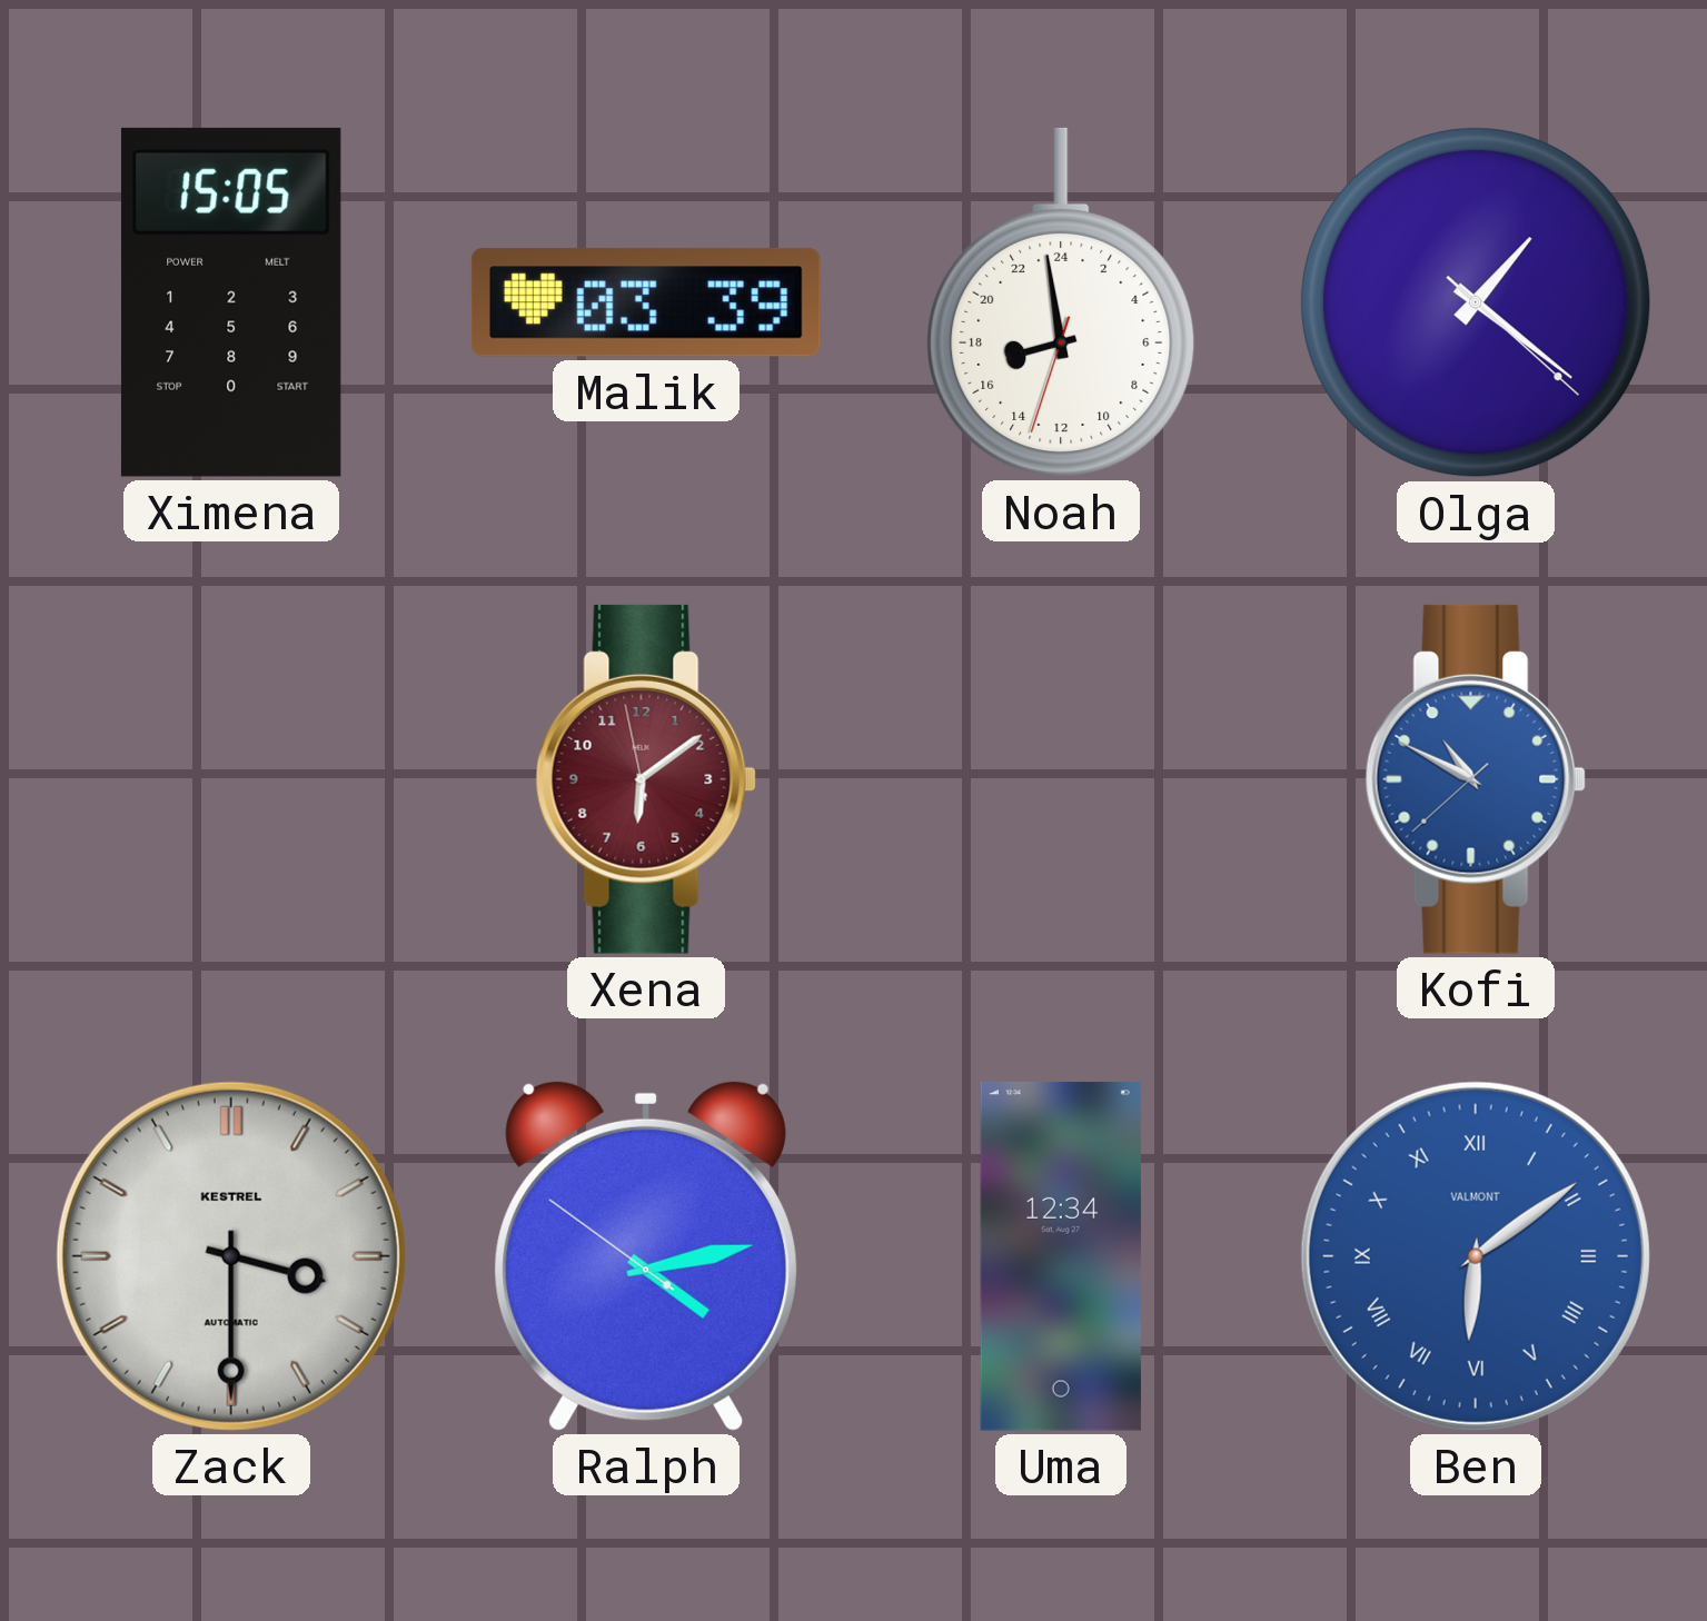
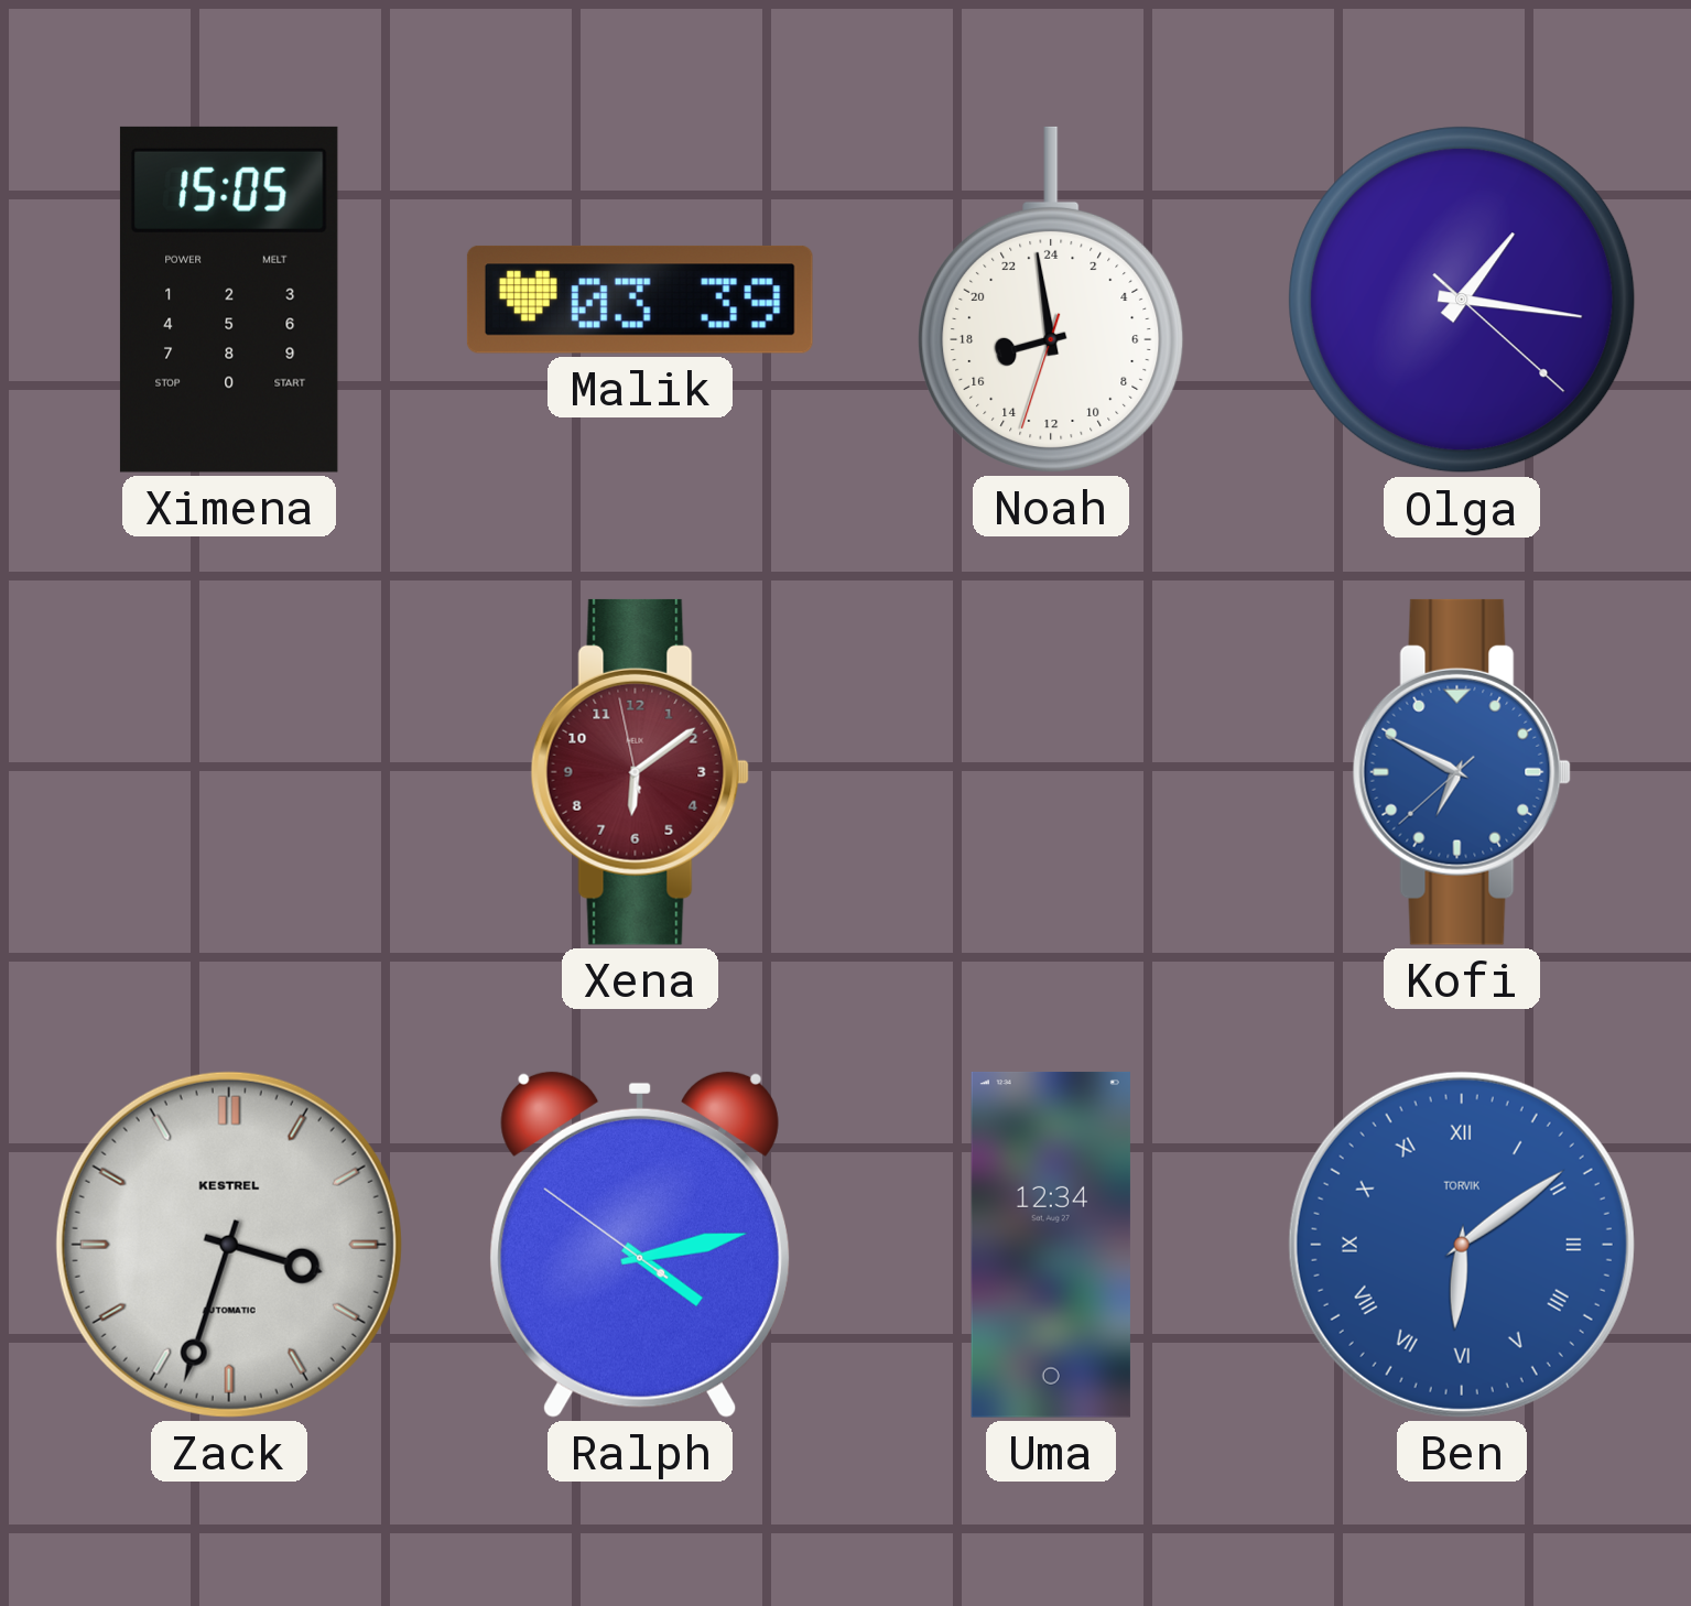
Olga: 1:21 -> 1:16
Kofi: 10:49 -> 6:49
Zack: 3:30 -> 3:33
Ben brand: VALMONT -> TORVIK
